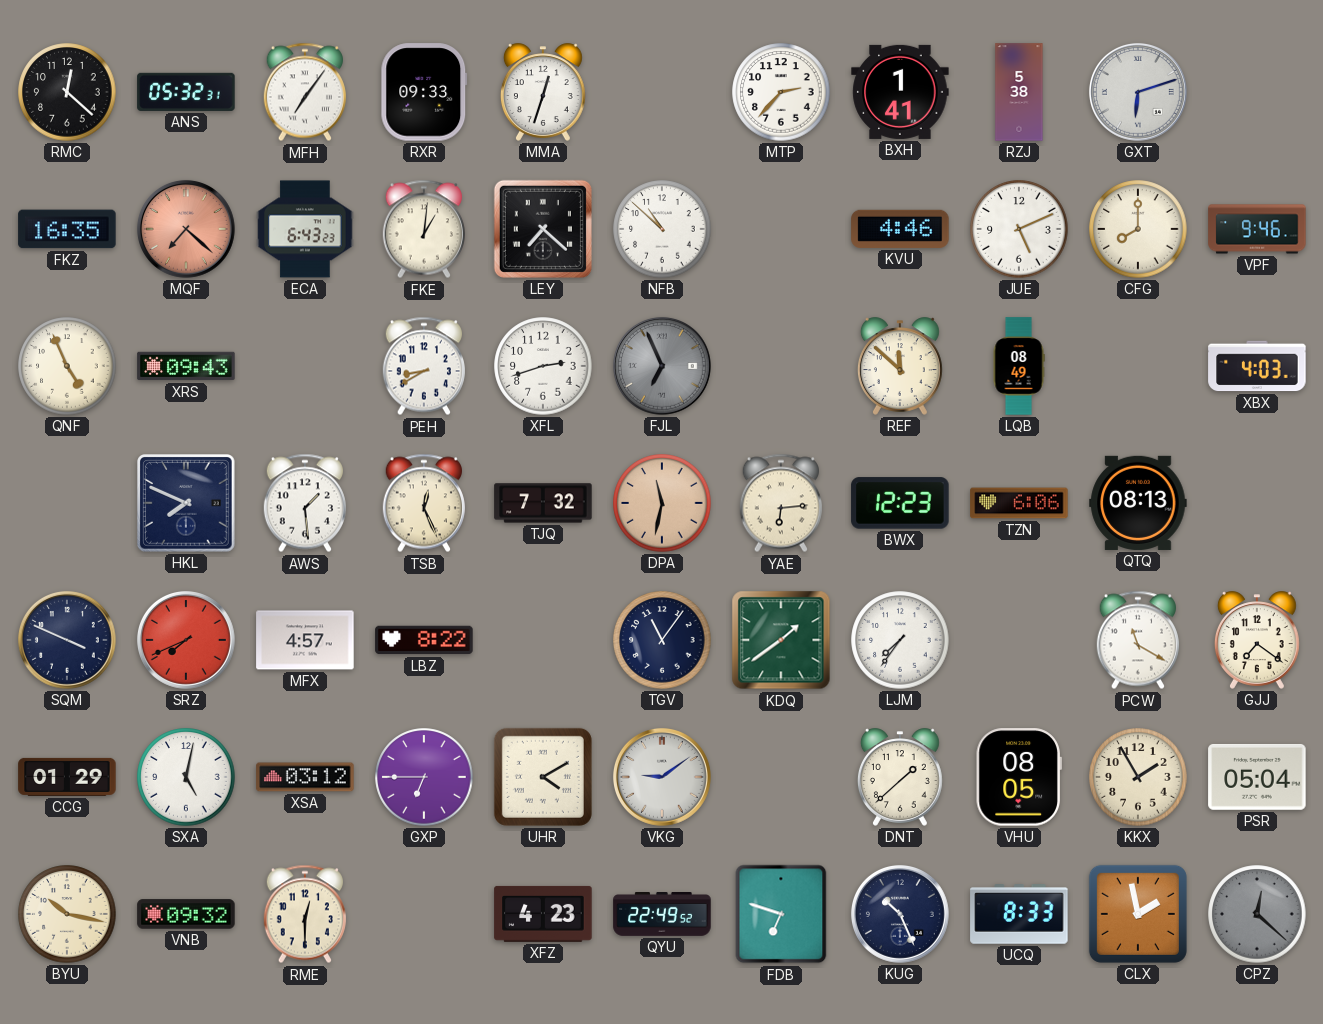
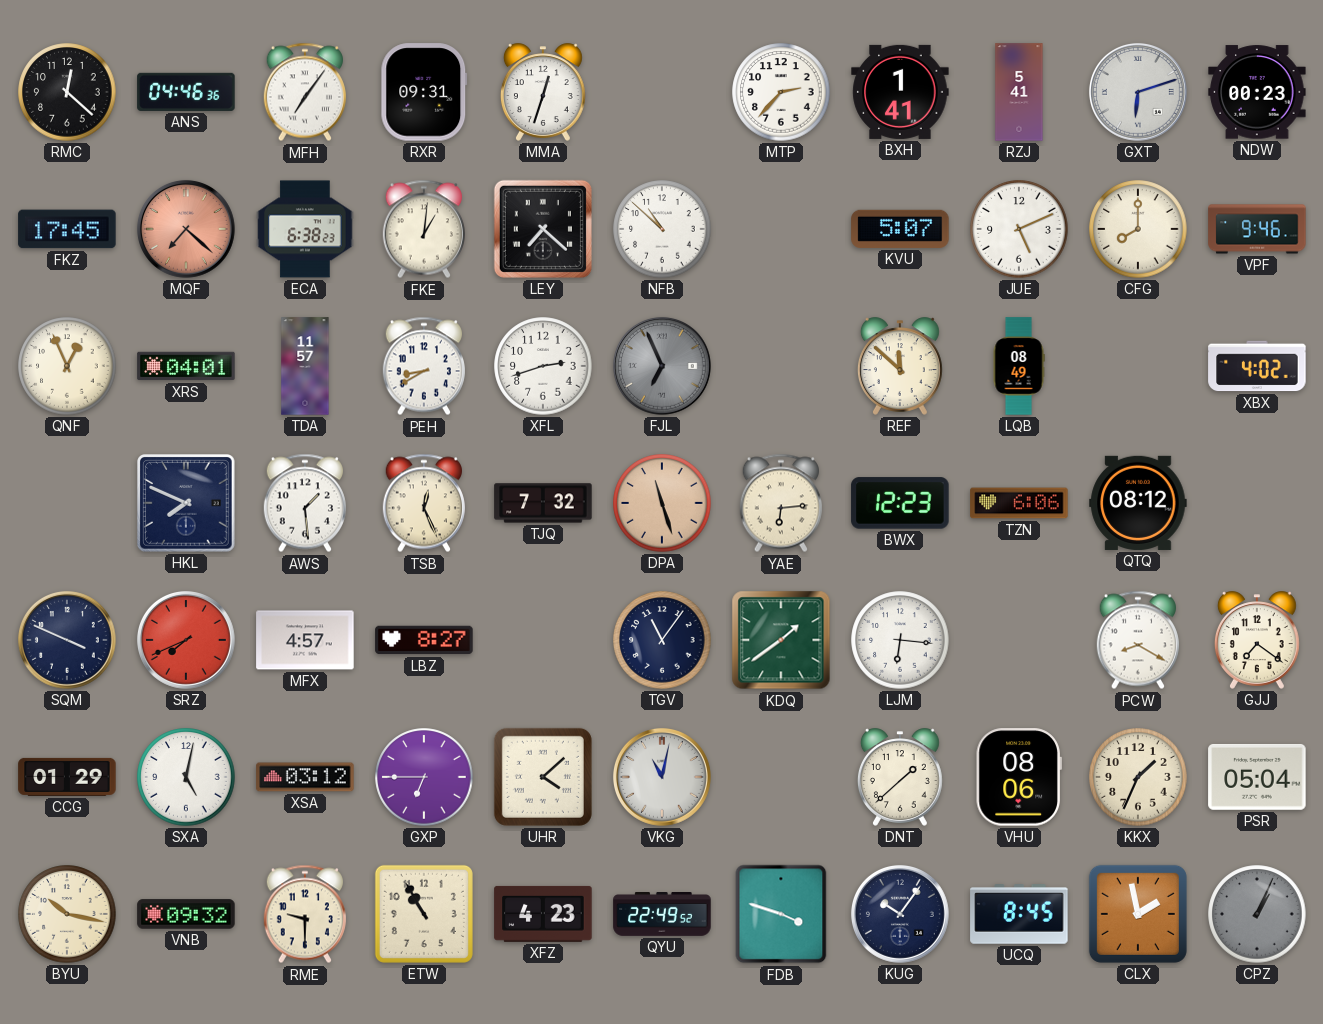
ANS: 05:32 -> 04:46
RXR: 09:33 -> 09:31
RZJ: 5:38 -> 5:41
NDW: none -> 00:23
FKZ: 16:35 -> 17:45
ECA: 6:43 -> 6:38
KVU: 4:46 -> 5:07
QNF: 4:56 -> 12:56
XRS: 09:43 -> 04:01
TDA: none -> 11:57
XBX: 4:03 -> 4:02
DPA: 11:32 -> 11:27
QTQ: 08:13 -> 08:12
LBZ: 8:22 -> 8:27
LJM: 7:36 -> 6:16
PCW: 11:20 -> 8:20
UHR: 4:10 -> 4:08
VKG: 9:09 -> 11:02
VHU: 08:05 -> 08:06
KKX: 1:55 -> 1:34
RME: 12:30 -> 9:30
ETW: none -> 10:55
FDB: 6:48 -> 3:48
KUG: 10:26 -> 10:06
UCQ: 8:33 -> 8:45
CPZ: 12:22 -> 1:04
